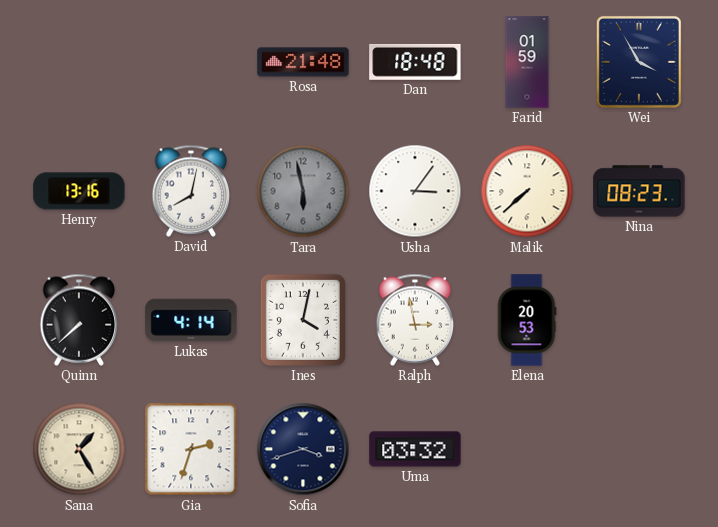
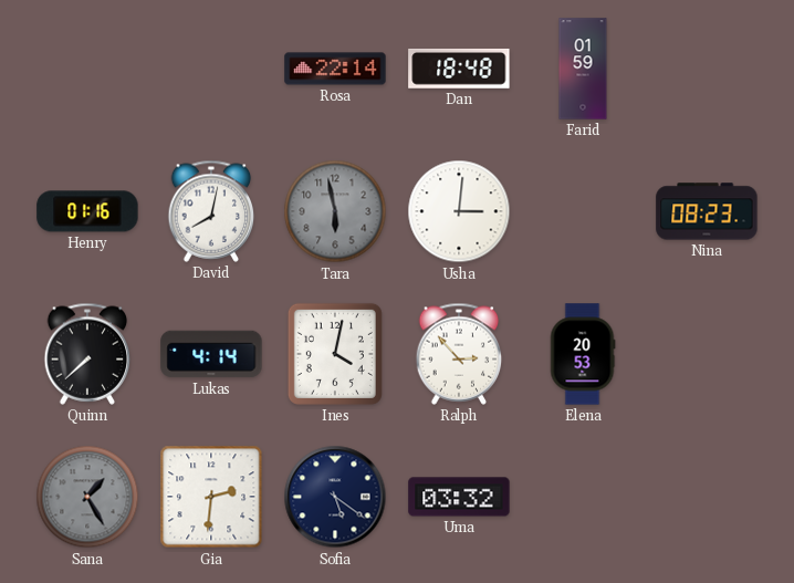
Rosa: 21:48 -> 22:14
Wei: 3:55 -> none
Henry: 13:16 -> 01:16
Usha: 3:06 -> 3:01
Malik: 7:38 -> none
Ralph: 2:58 -> 2:53
Sana dial: cream -> grey
Gia: 2:33 -> 2:31
Sofia: 3:42 -> 5:21
